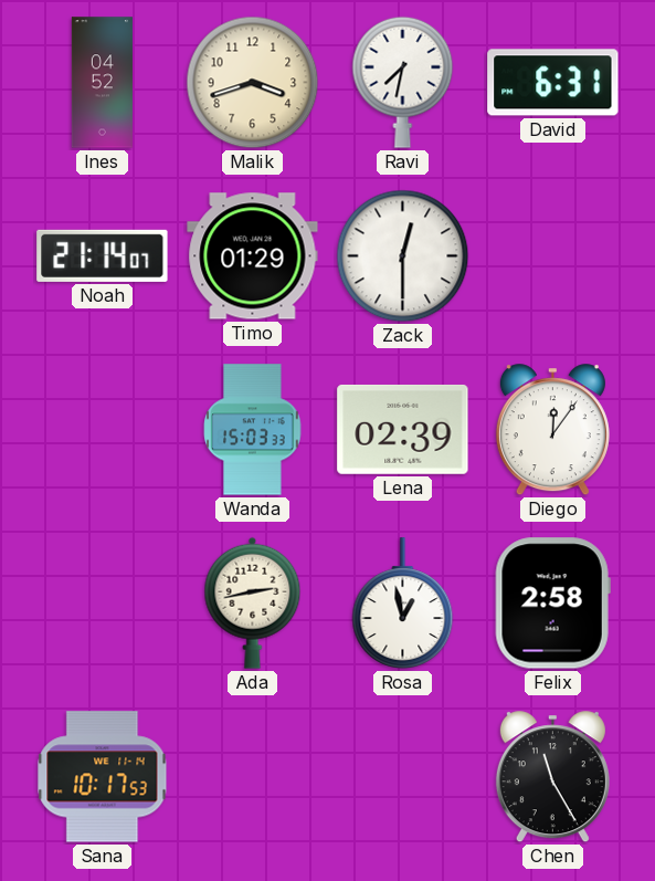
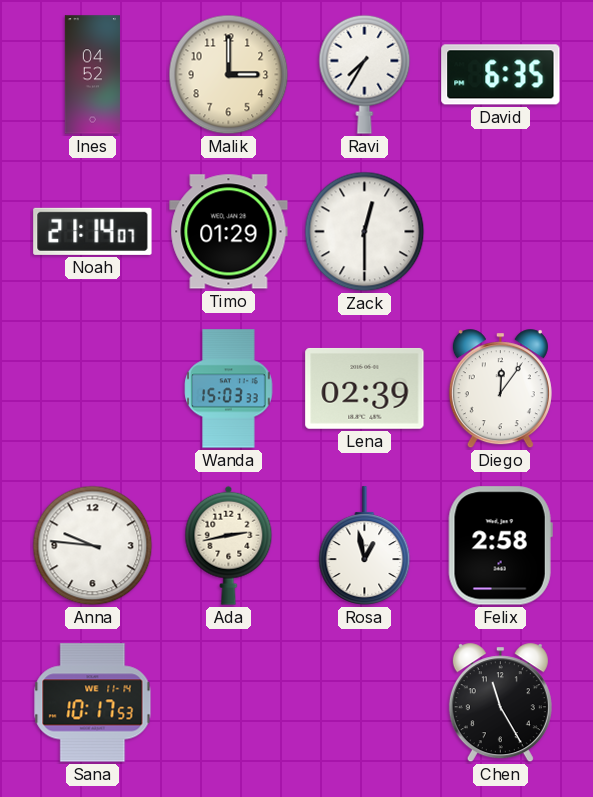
Malik: 3:42 -> 3:00
Ravi: 7:32 -> 7:35
David: 6:31 -> 6:35
Anna: none -> 9:46
